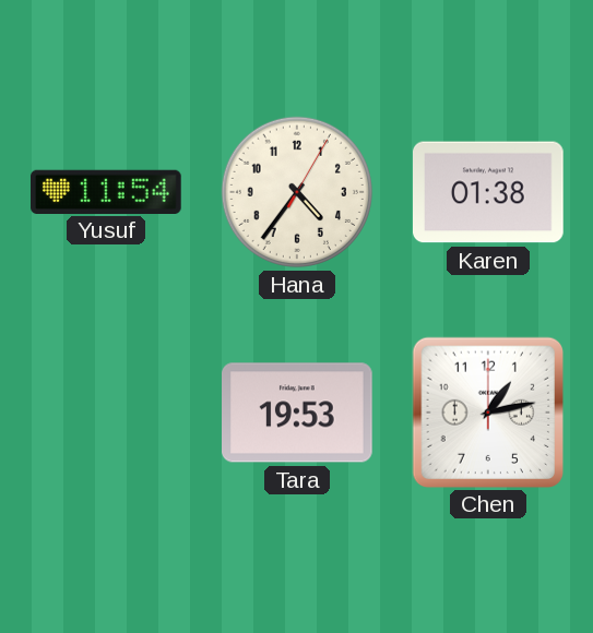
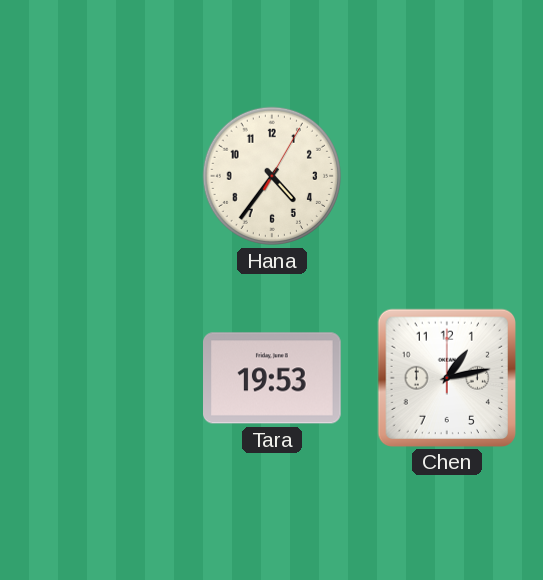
Yusuf: 11:54 -> none
Karen: 01:38 -> none
